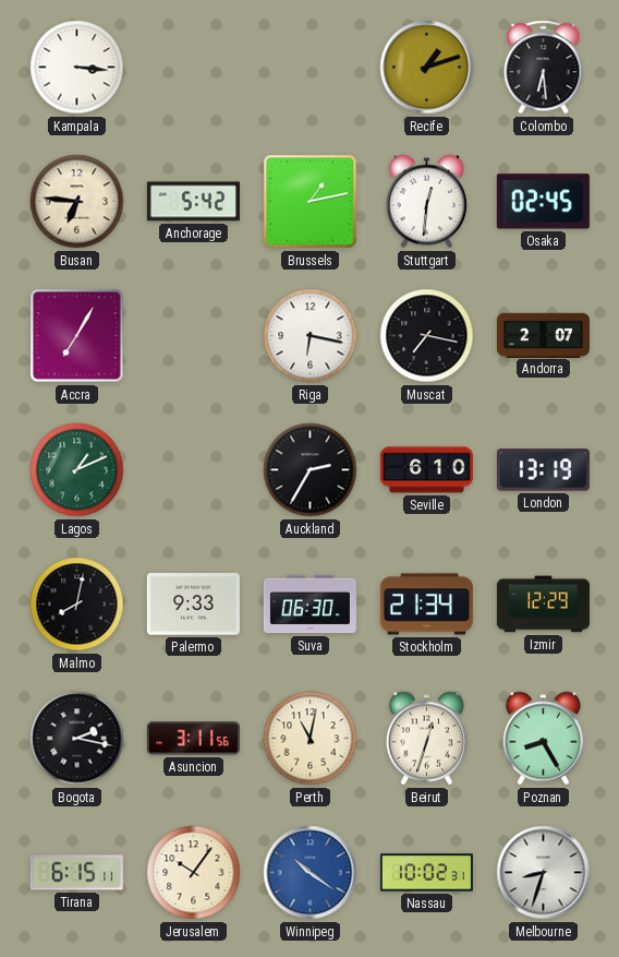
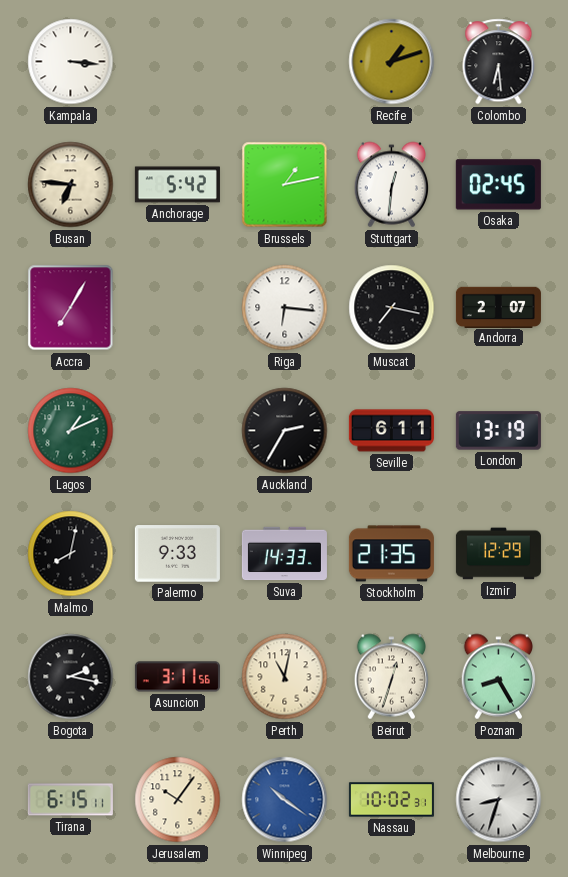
Riga: 6:17 -> 6:16
Seville: 6:10 -> 6:11
Suva: 06:30 -> 14:33
Stockholm: 21:34 -> 21:35
